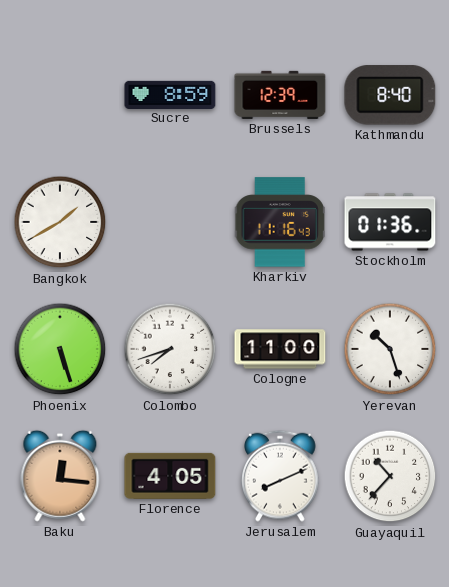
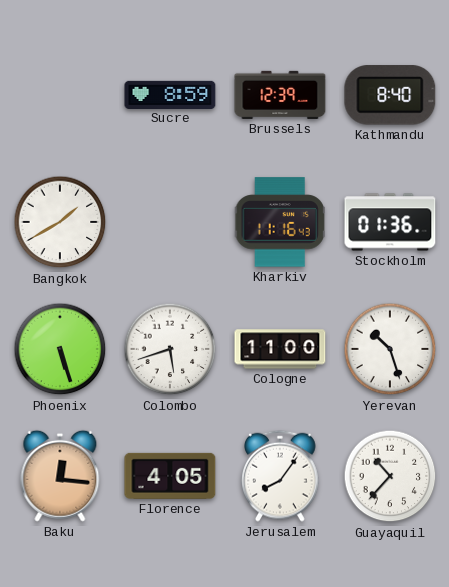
Colombo: 7:42 -> 5:42
Jerusalem: 8:11 -> 8:06
